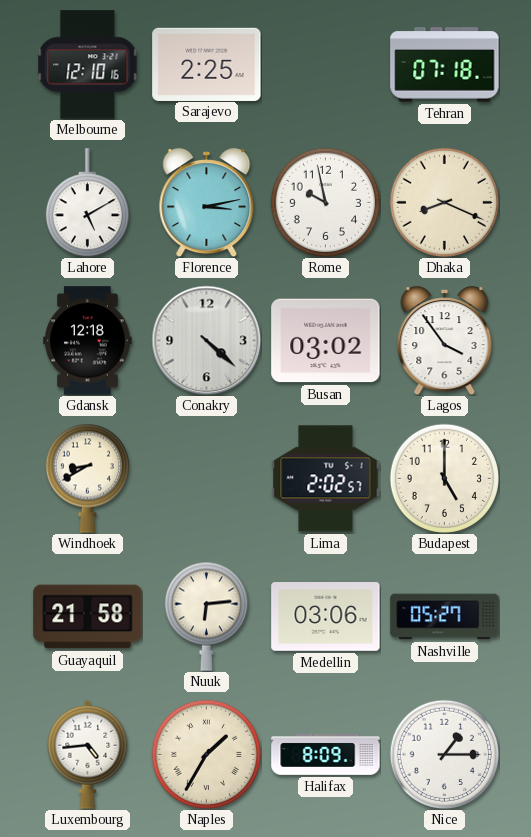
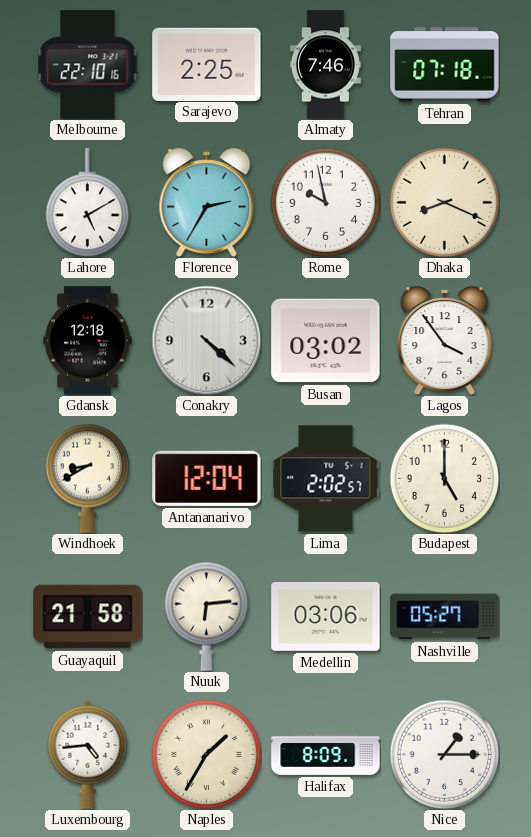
Melbourne: 12:10 -> 22:10
Almaty: none -> 7:46
Florence: 3:13 -> 2:35
Antananarivo: none -> 12:04
